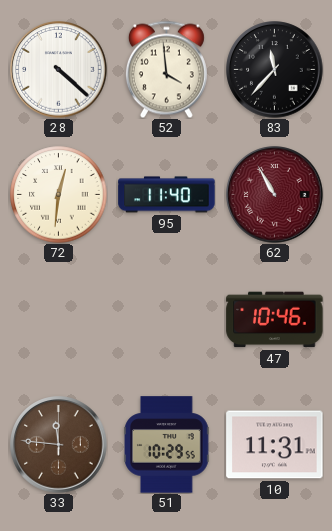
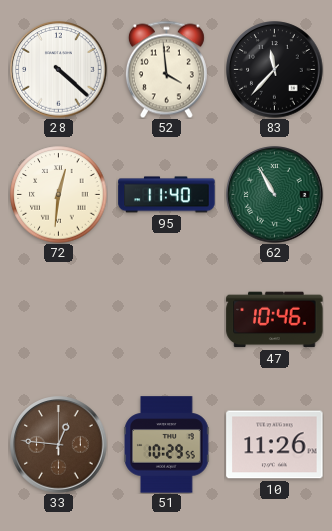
62 dial: burgundy -> green
33: 11:46 -> 12:46
10: 11:31 -> 11:26
